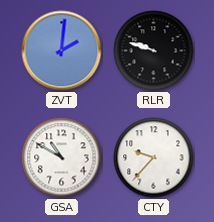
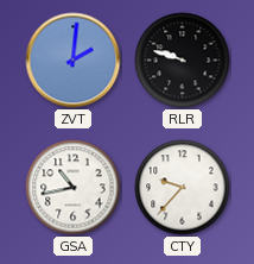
GSA: 10:50 -> 10:43
